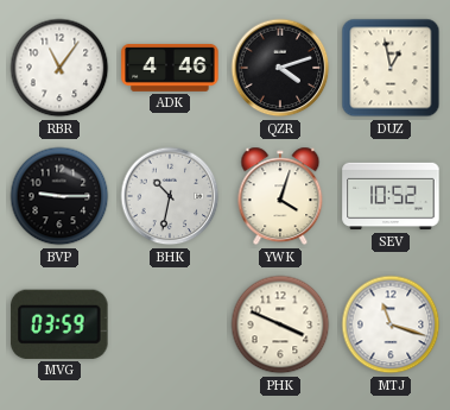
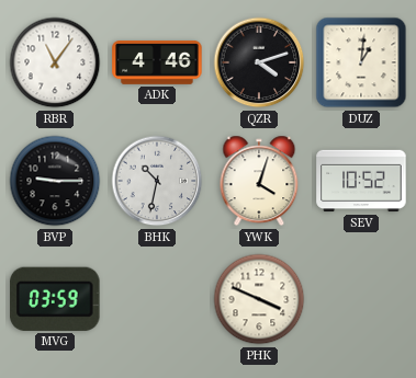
DUZ: 12:58 -> 1:01
MTJ: 11:18 -> none
